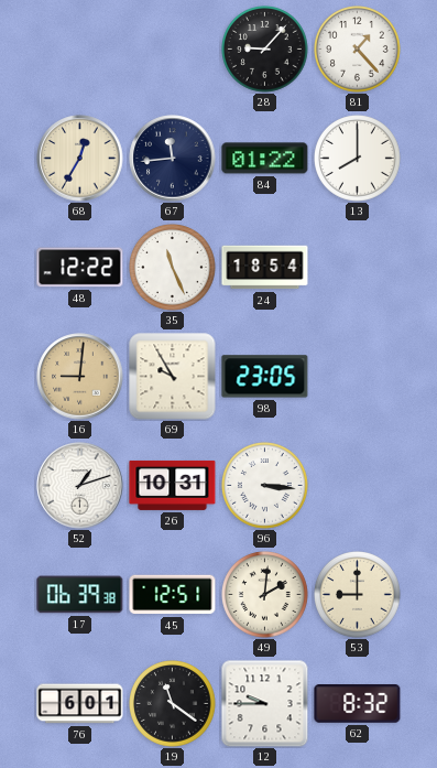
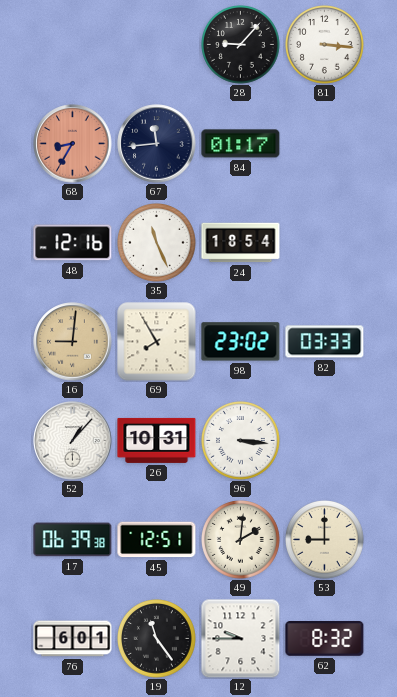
81: 1:23 -> 3:16
68: 12:35 -> 8:35
68 dial: cream -> salmon
84: 01:22 -> 01:17
13: 8:00 -> none
48: 12:22 -> 12:16
69: 9:55 -> 7:55
98: 23:05 -> 23:02
82: none -> 03:33
52: 1:12 -> 1:07
19: 11:21 -> 11:24
